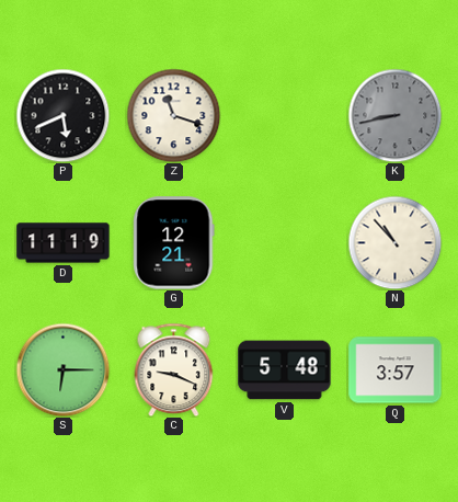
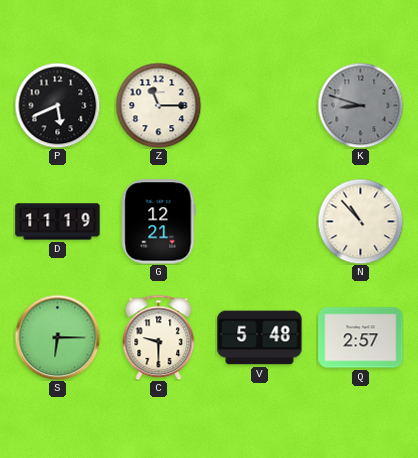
Z: 11:18 -> 11:15
K: 8:43 -> 8:48
C: 9:19 -> 9:30
Q: 3:57 -> 2:57
